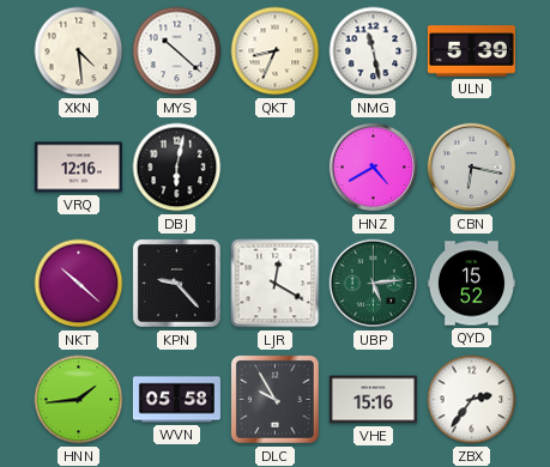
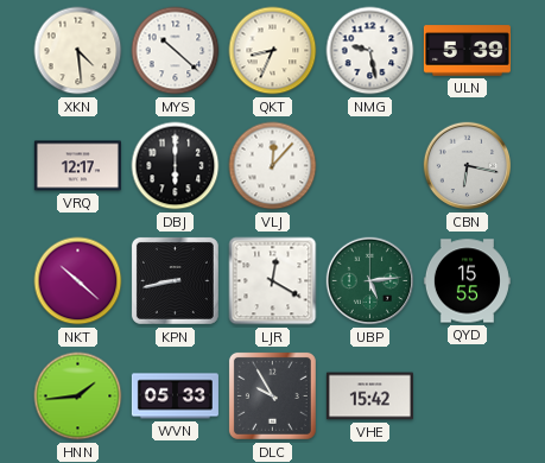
NMG: 11:28 -> 9:28
VRQ: 12:16 -> 12:17
DBJ: 6:02 -> 6:00
VLJ: none -> 12:07
HNZ: 4:40 -> none
KPN: 9:23 -> 8:43
QYD: 15:52 -> 15:55
WVN: 05:58 -> 05:33
VHE: 15:16 -> 15:42
ZBX: 2:36 -> none
